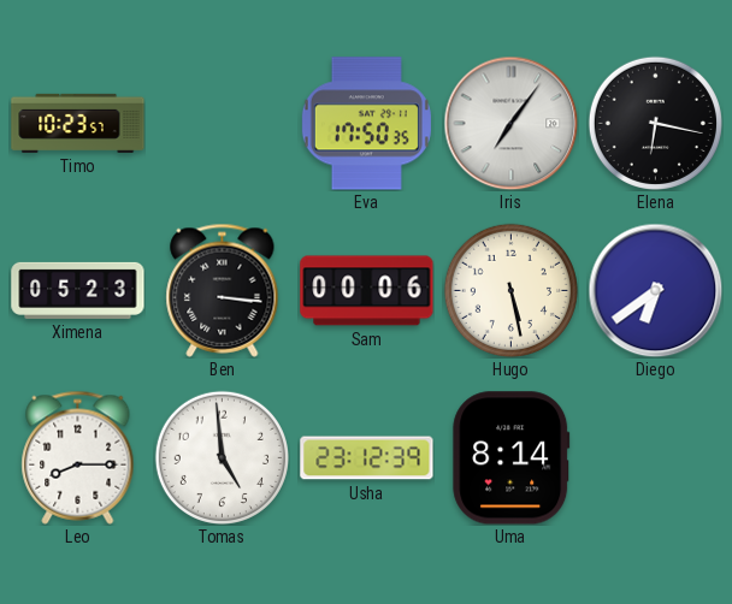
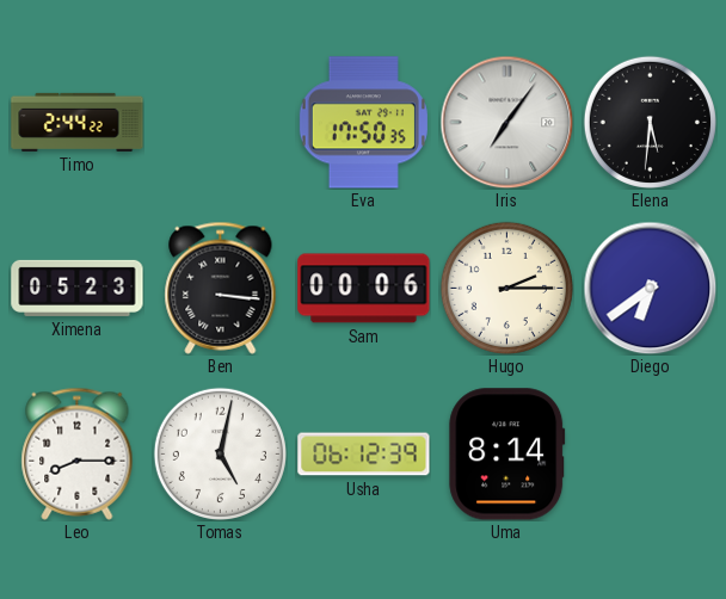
Timo: 10:23 -> 2:44
Elena: 6:17 -> 5:31
Hugo: 5:28 -> 2:15
Tomas: 4:59 -> 5:02
Usha: 23:12 -> 06:12
